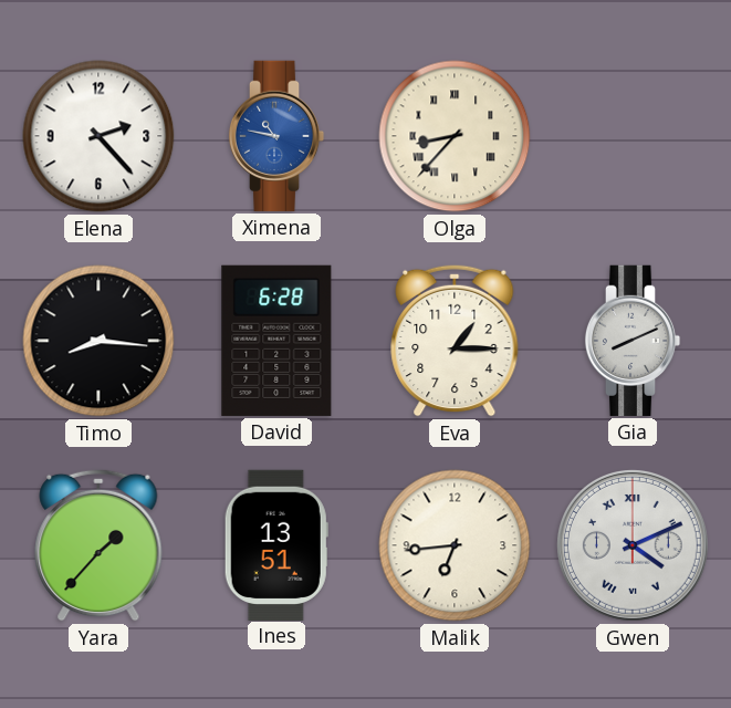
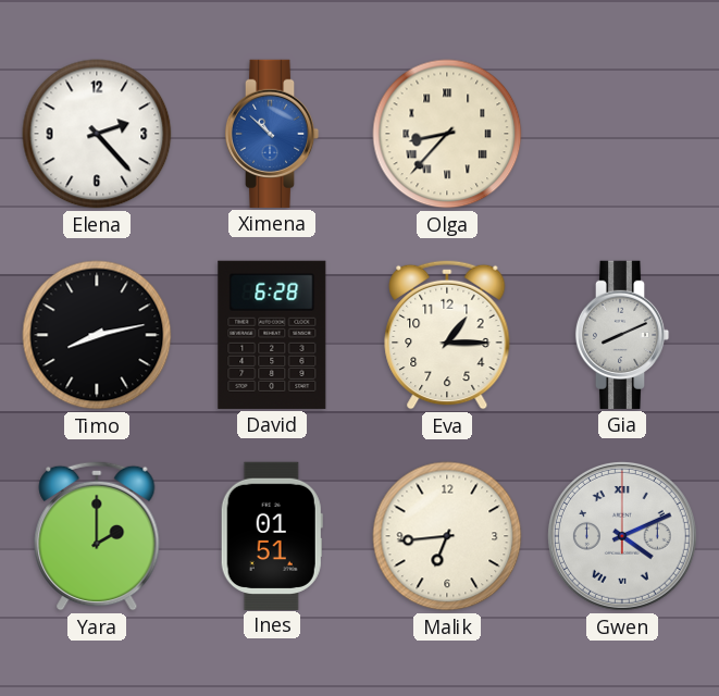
Ximena: 10:47 -> 10:52
Timo: 8:16 -> 8:13
Yara: 1:37 -> 2:00
Ines: 13:51 -> 01:51
